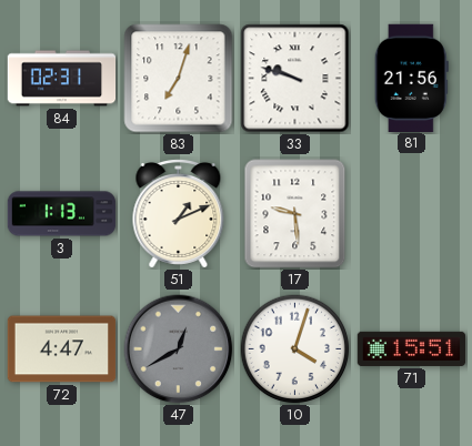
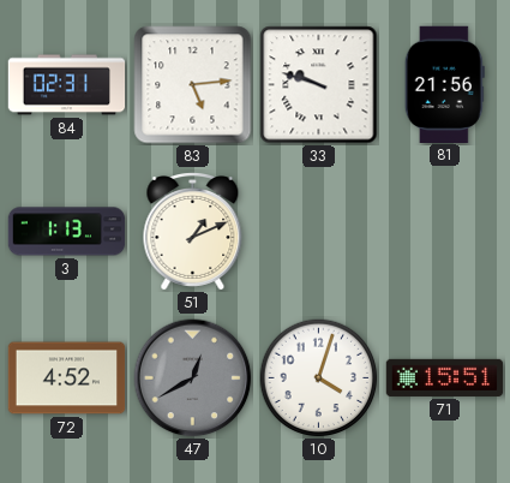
83: 7:03 -> 5:14
17: 9:29 -> none
72: 4:47 -> 4:52
